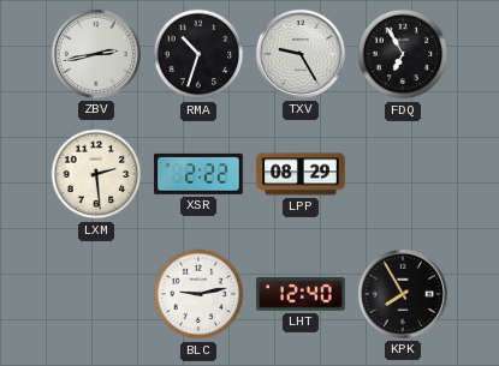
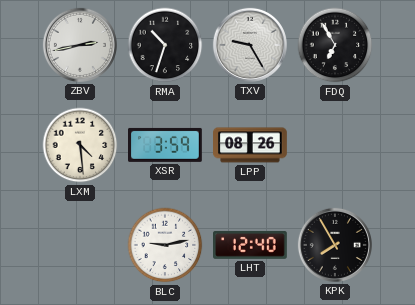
LXM: 2:29 -> 4:29
XSR: 2:22 -> 3:59
LPP: 08:29 -> 08:26
